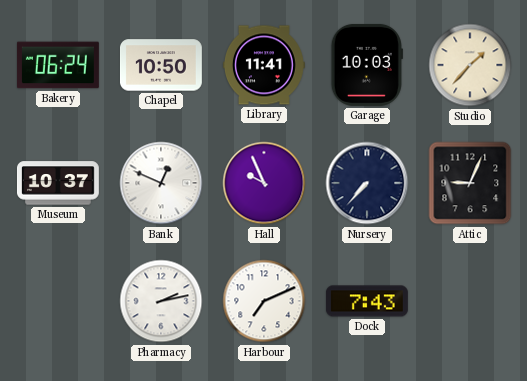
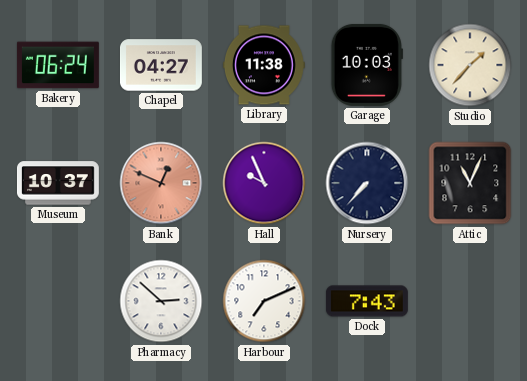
Chapel: 10:50 -> 04:27
Library: 11:41 -> 11:38
Bank dial: white -> salmon
Attic: 9:04 -> 11:04
Pharmacy: 2:13 -> 2:52
